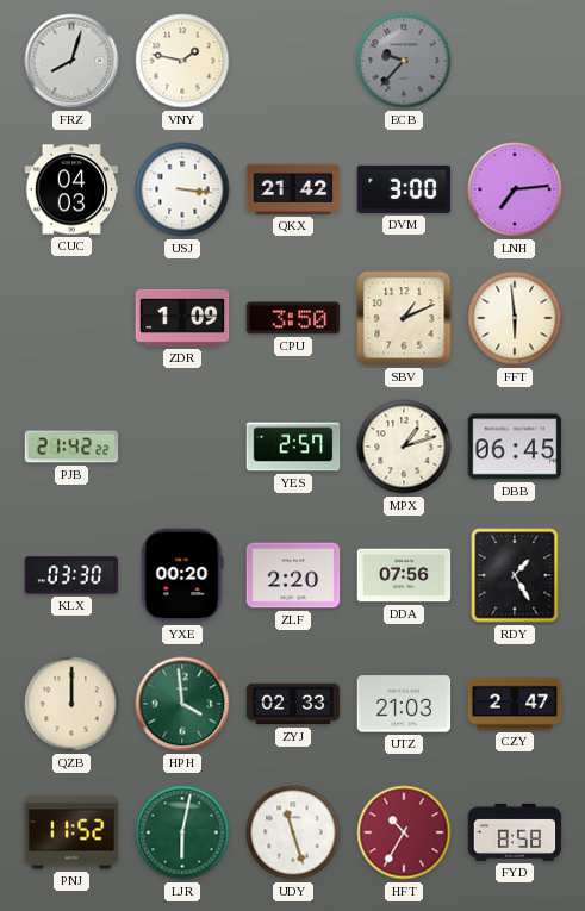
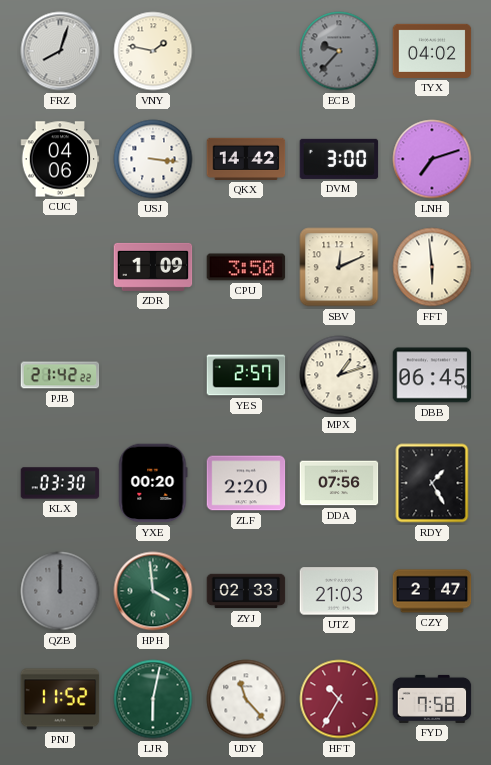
TYX: none -> 04:02
CUC: 04:03 -> 04:06
QKX: 21:42 -> 14:42
LNH: 7:14 -> 7:12
SBV: 1:11 -> 12:11
QZB dial: cream -> grey
UDY: 11:27 -> 11:23
FYD: 8:58 -> 7:58
